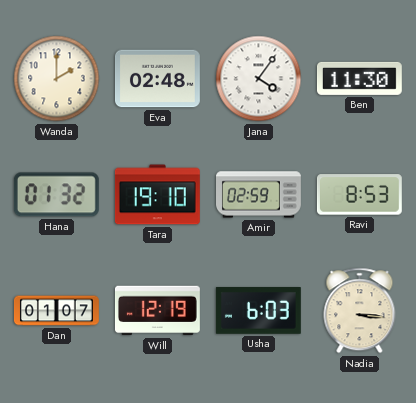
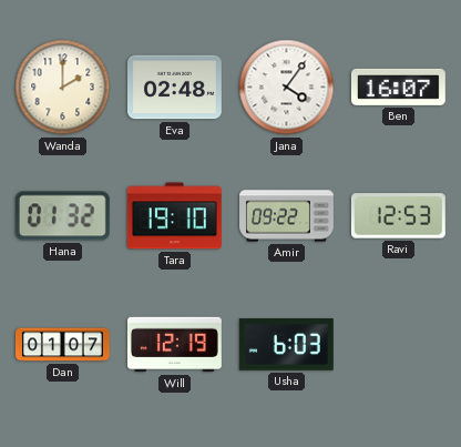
Ben: 11:30 -> 16:07
Amir: 02:59 -> 09:22
Ravi: 8:53 -> 12:53
Nadia: 3:16 -> none
